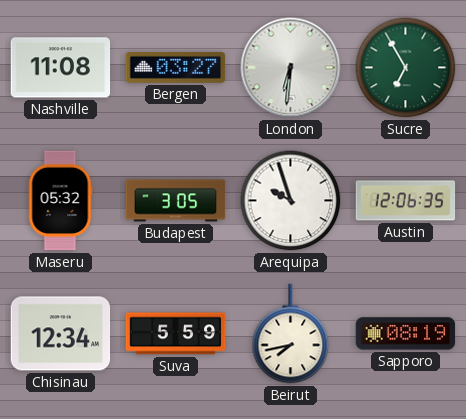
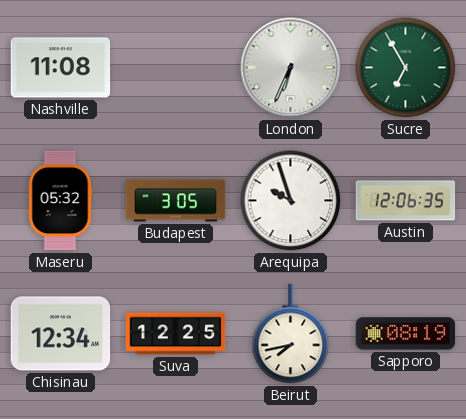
Bergen: 03:27 -> none
London: 6:31 -> 6:34
Suva: 5:59 -> 12:25
